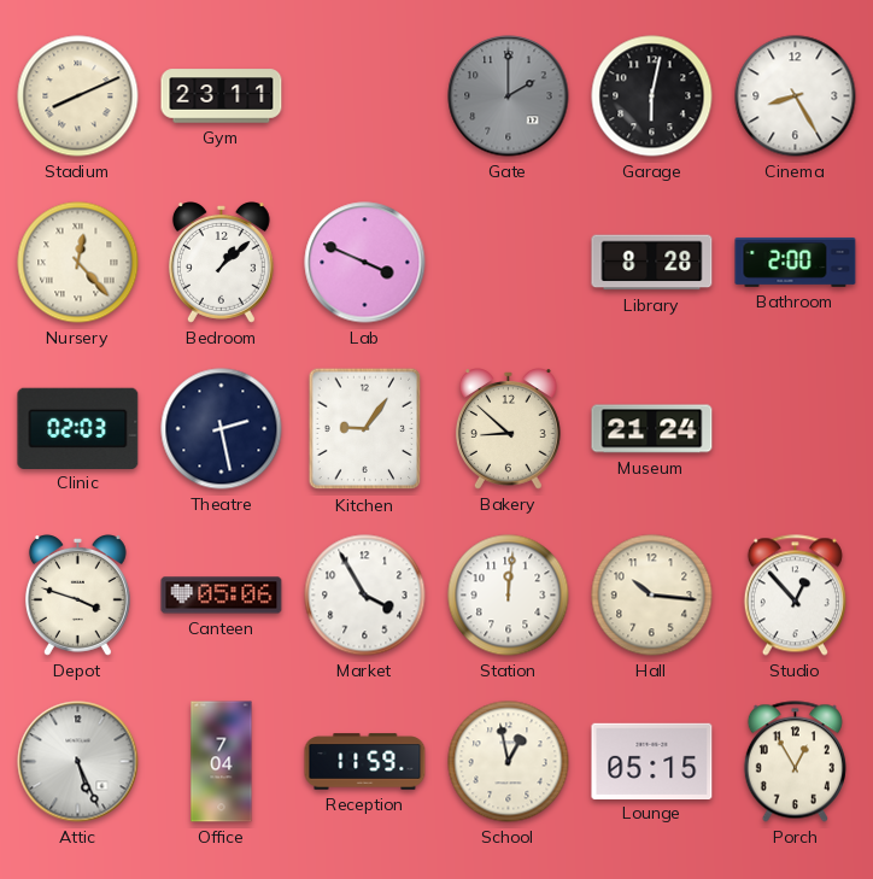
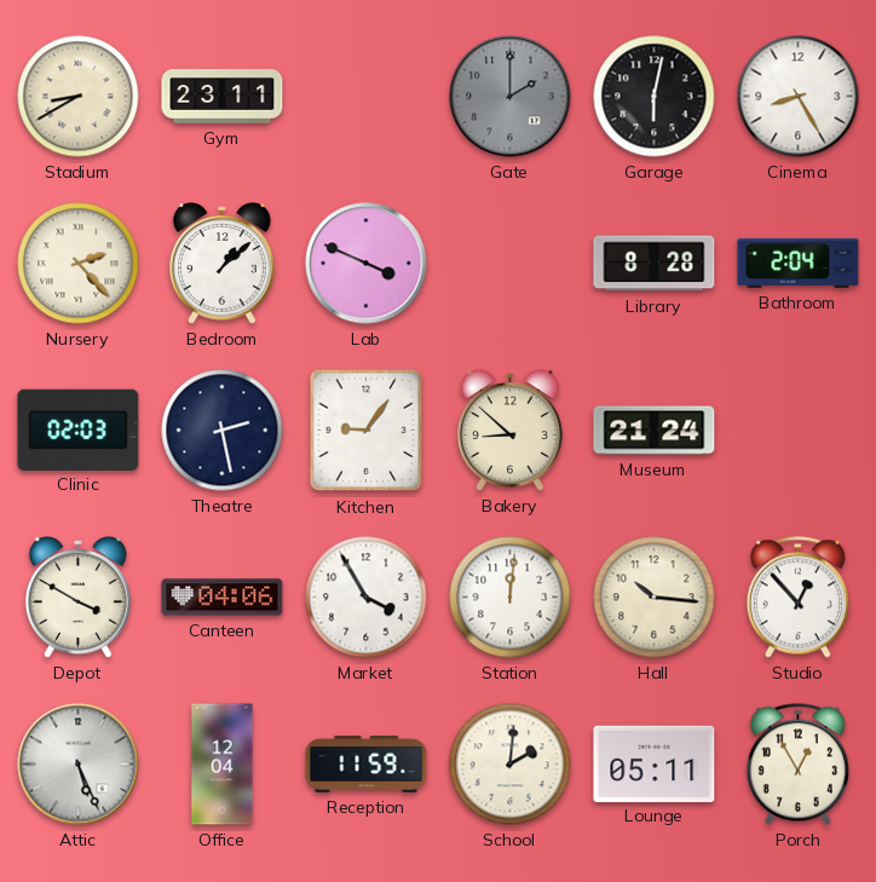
Stadium: 8:11 -> 8:40
Nursery: 12:23 -> 2:23
Bathroom: 2:00 -> 2:04
Depot: 3:48 -> 3:50
Canteen: 05:06 -> 04:06
Office: 7:04 -> 12:04
School: 12:58 -> 2:01
Lounge: 05:15 -> 05:11
